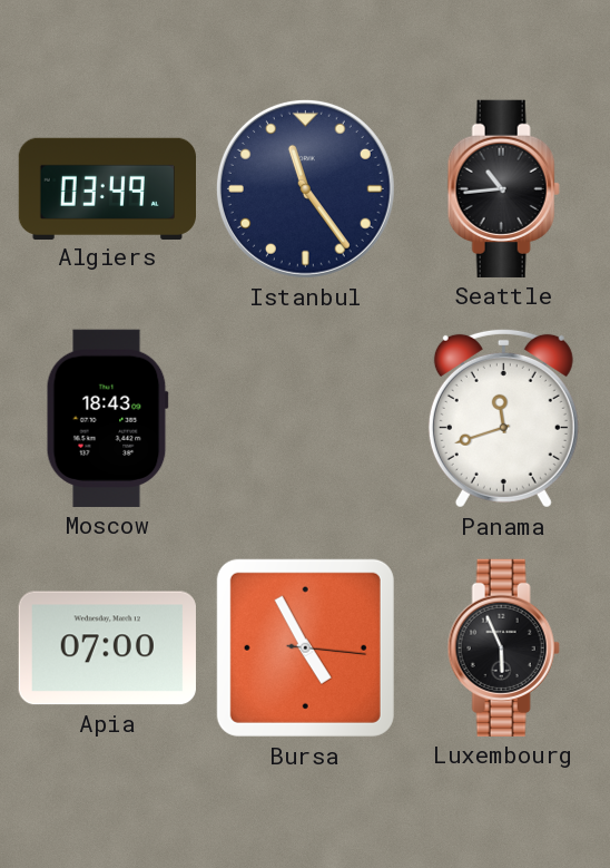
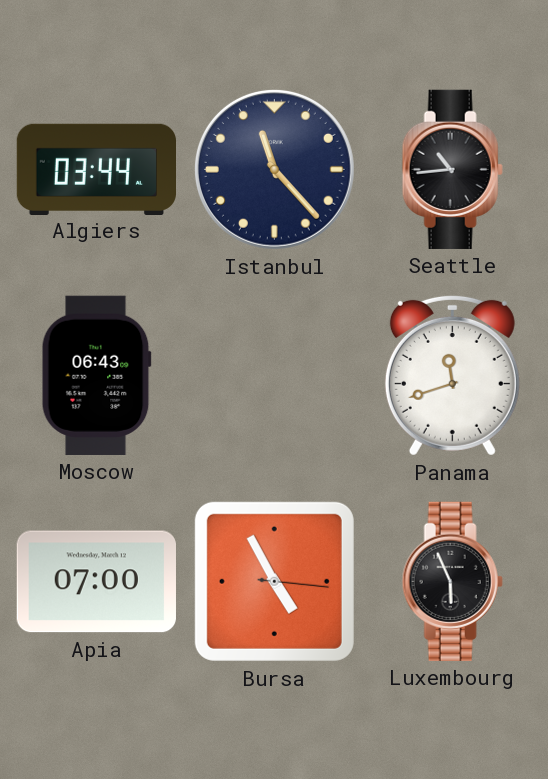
Algiers: 03:49 -> 03:44
Istanbul: 11:24 -> 11:23
Moscow: 18:43 -> 06:43
